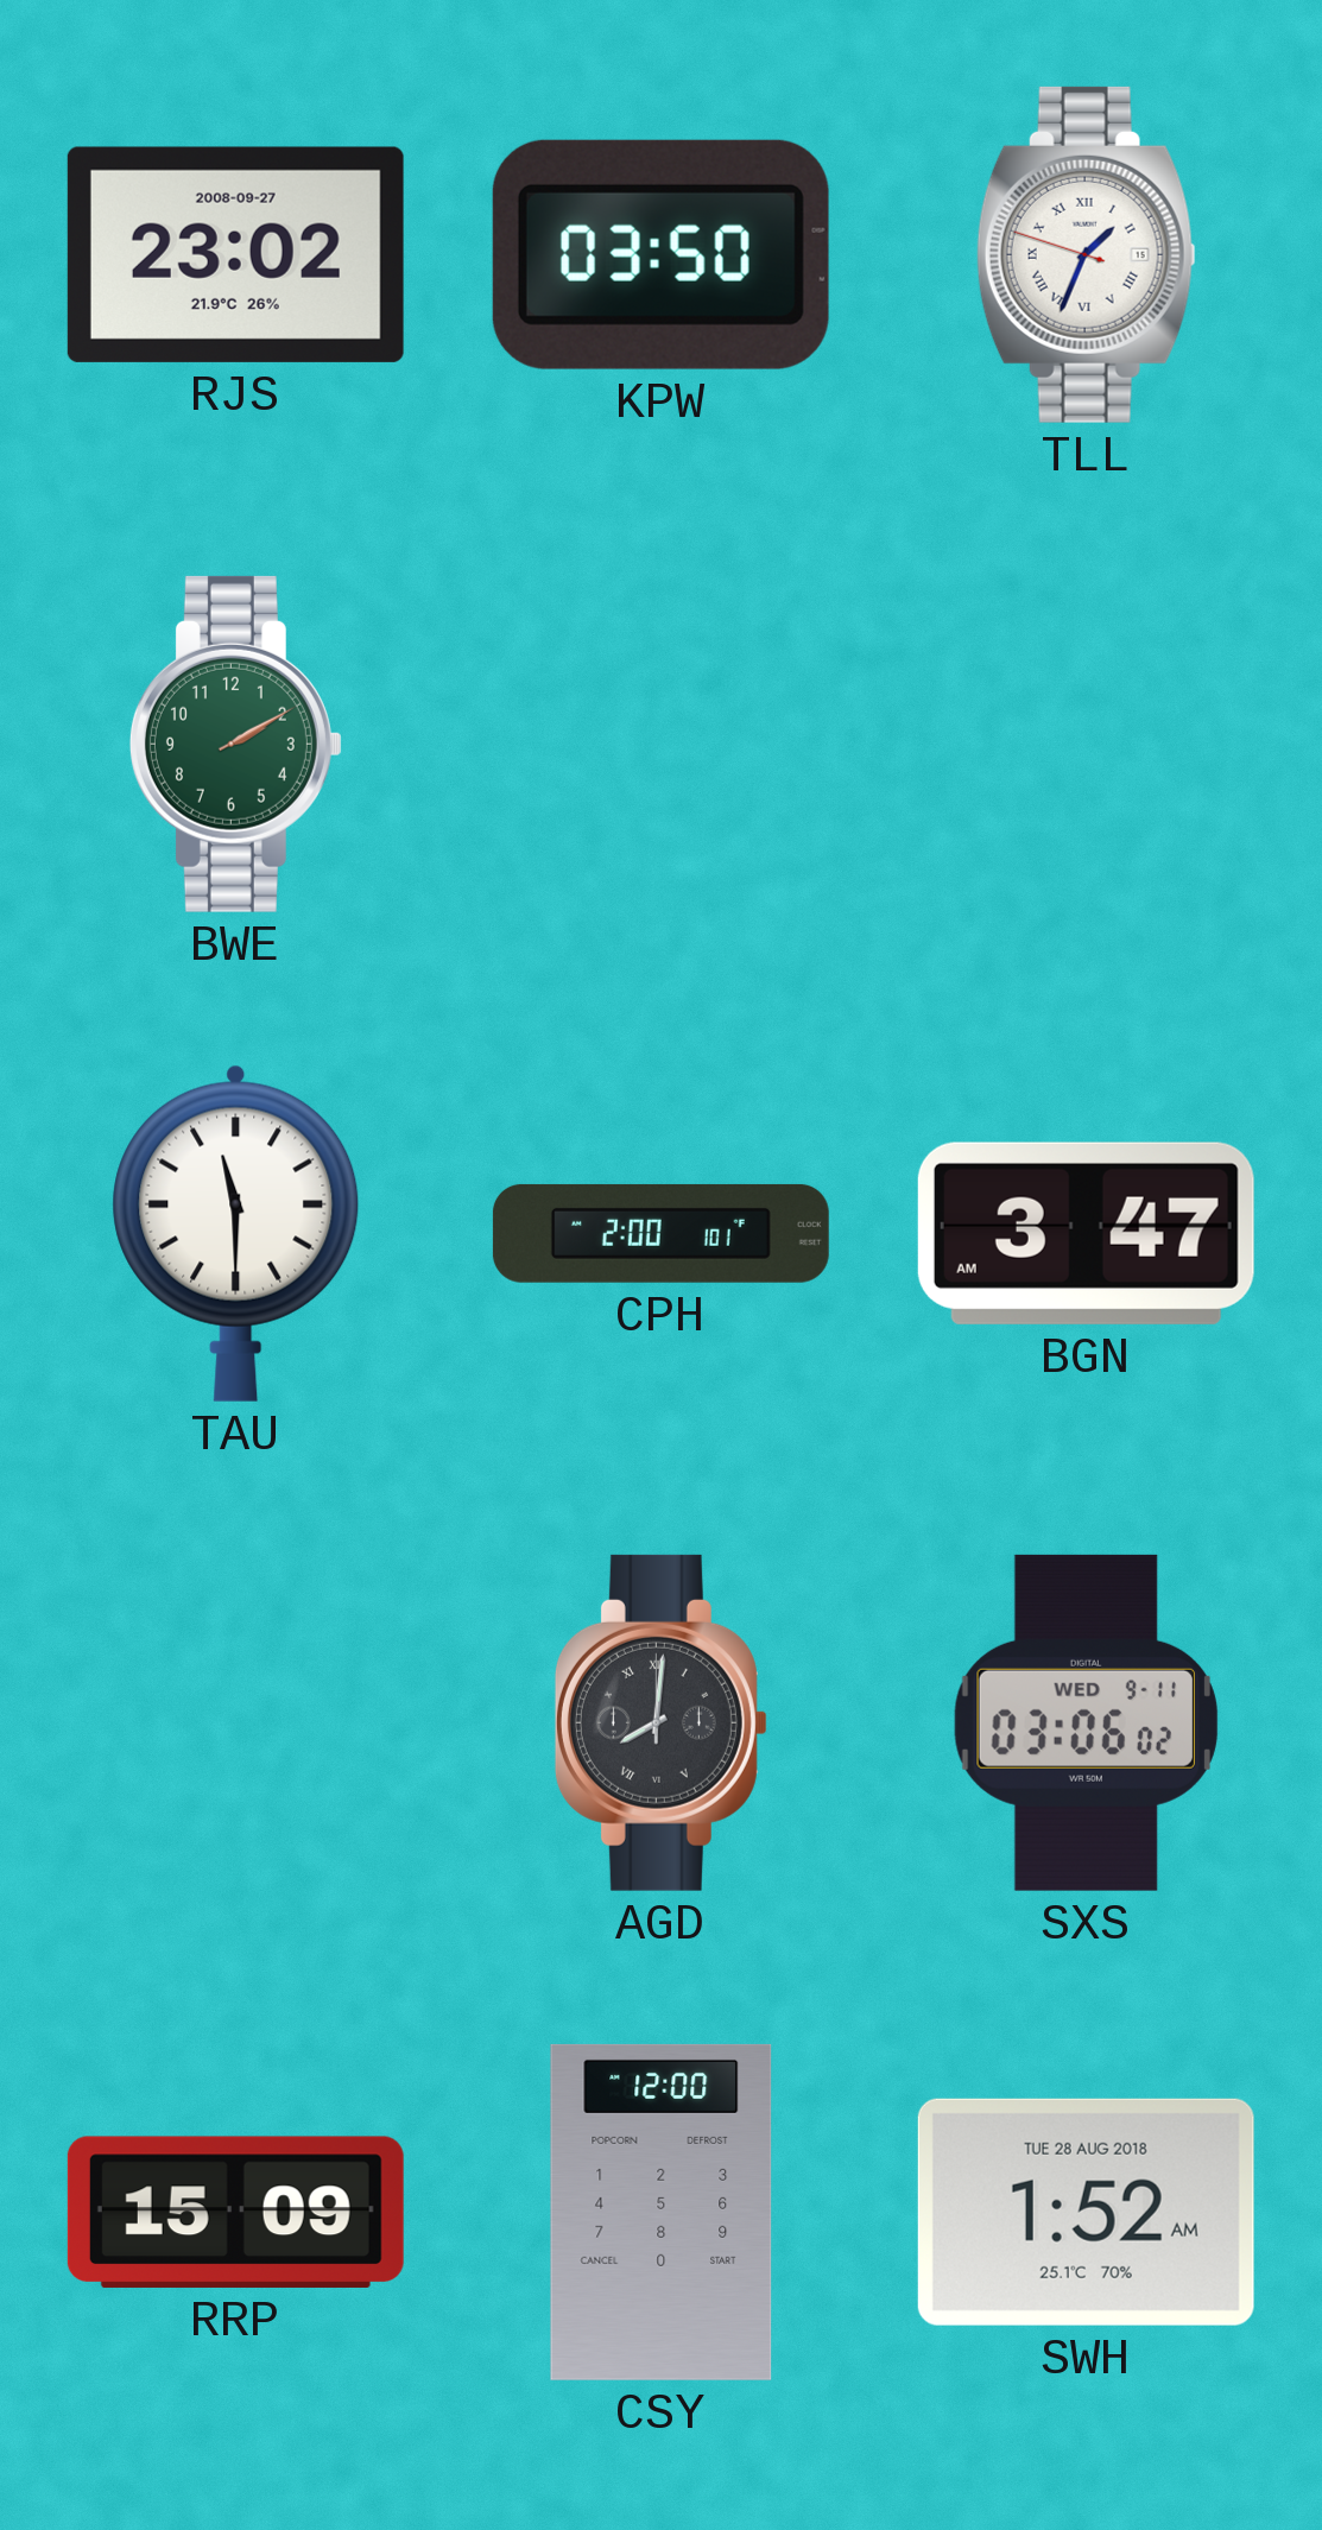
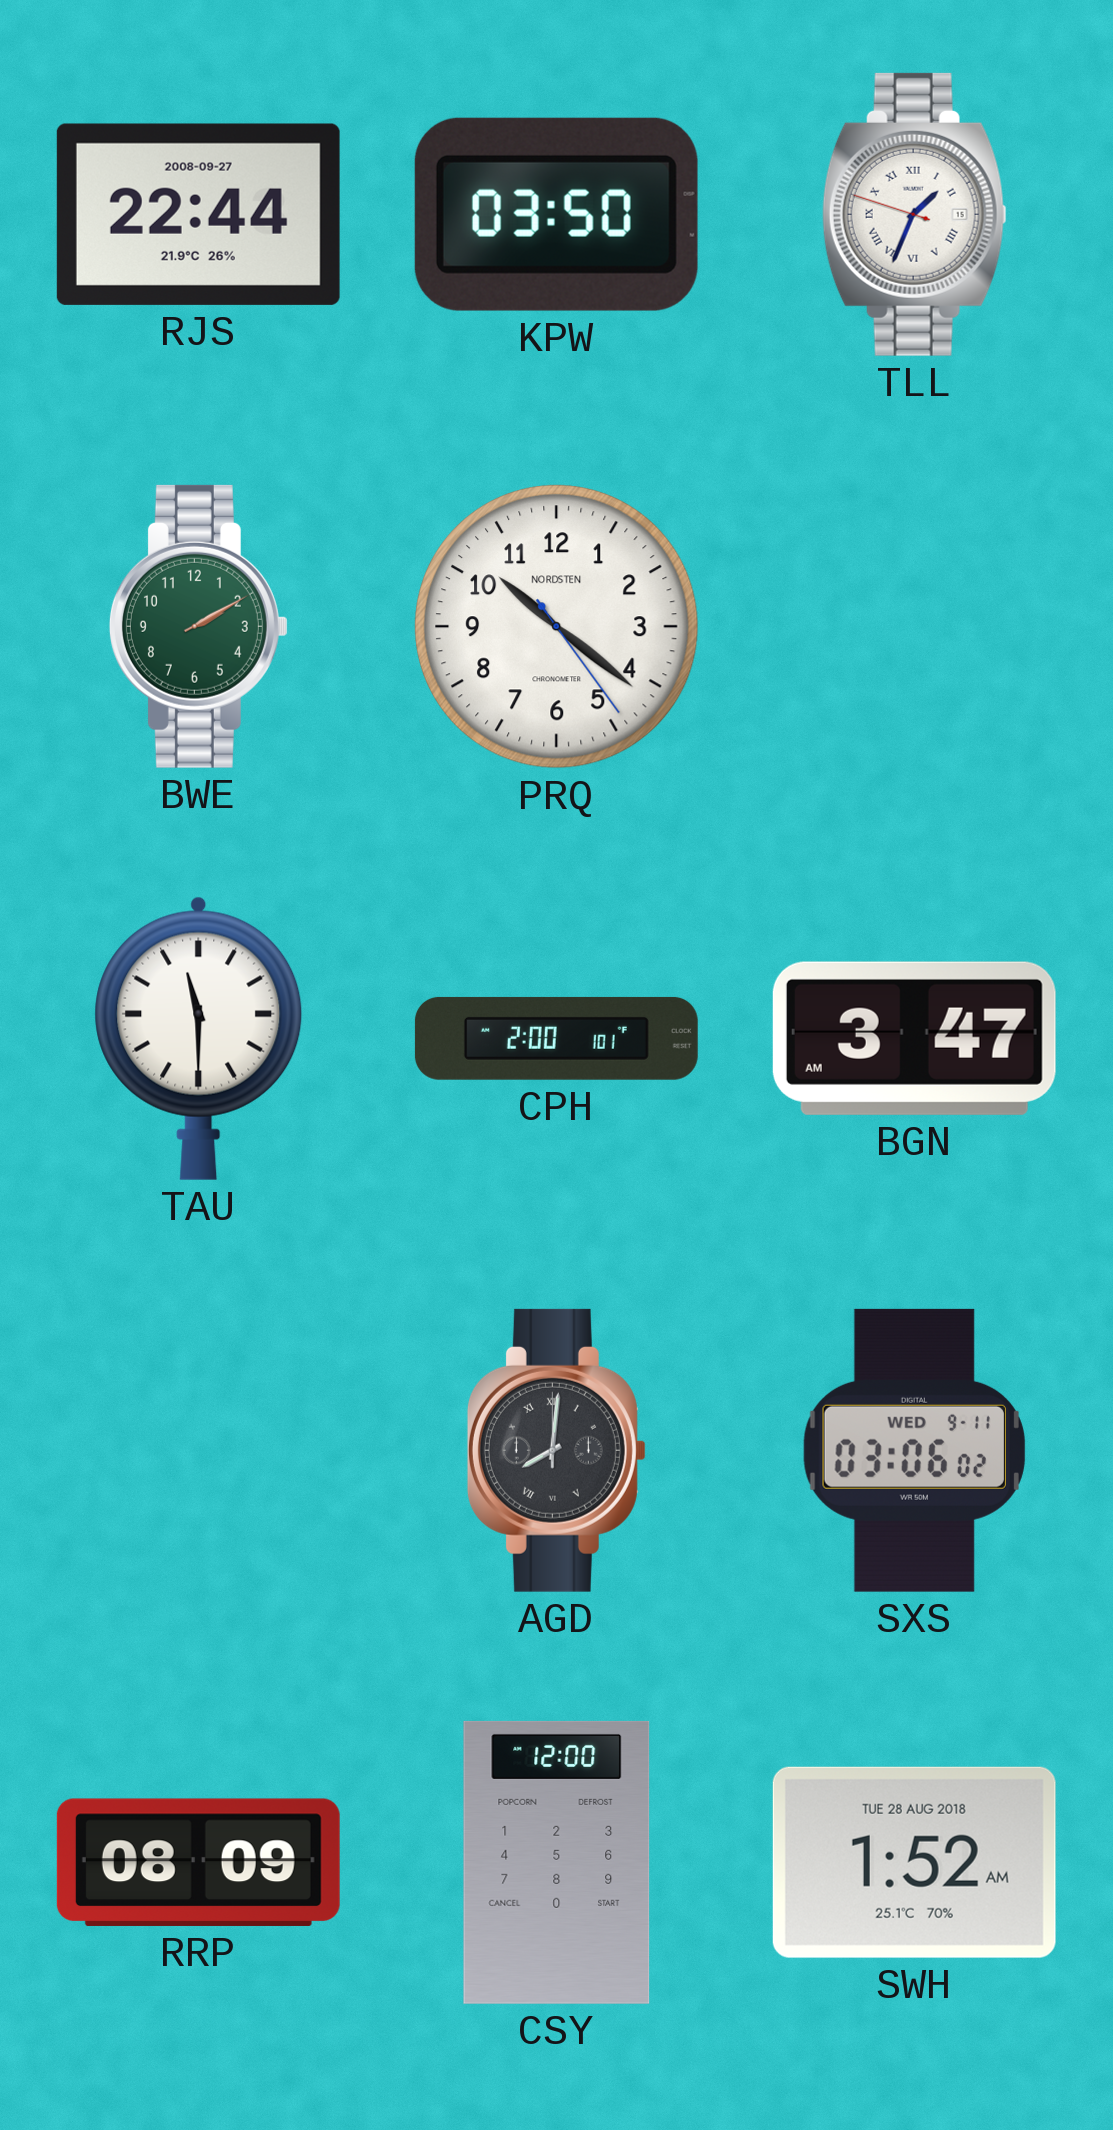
RJS: 23:02 -> 22:44
PRQ: none -> 10:21
RRP: 15:09 -> 08:09
